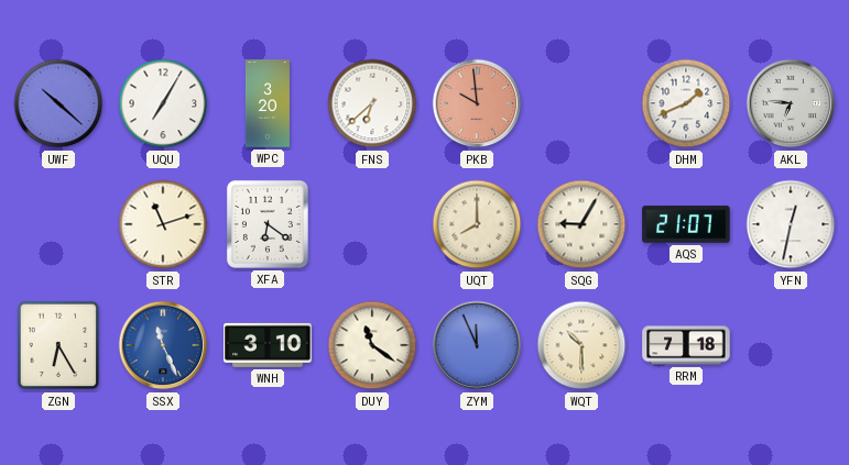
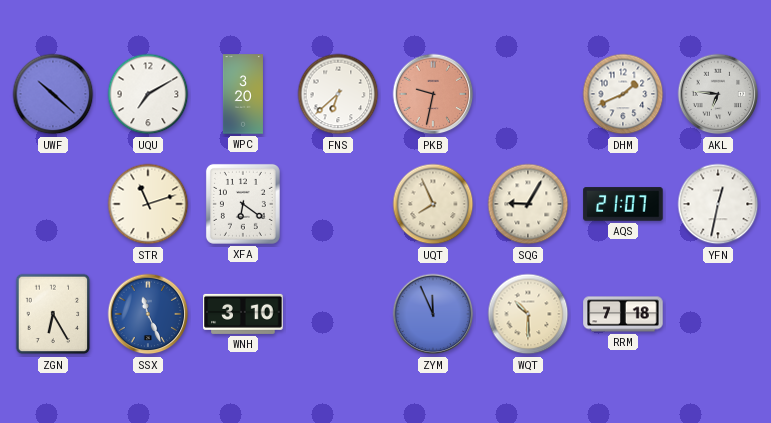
UQU: 7:05 -> 7:10
PKB: 9:59 -> 9:32
UQT: 8:00 -> 7:56
DUY: 11:21 -> none
